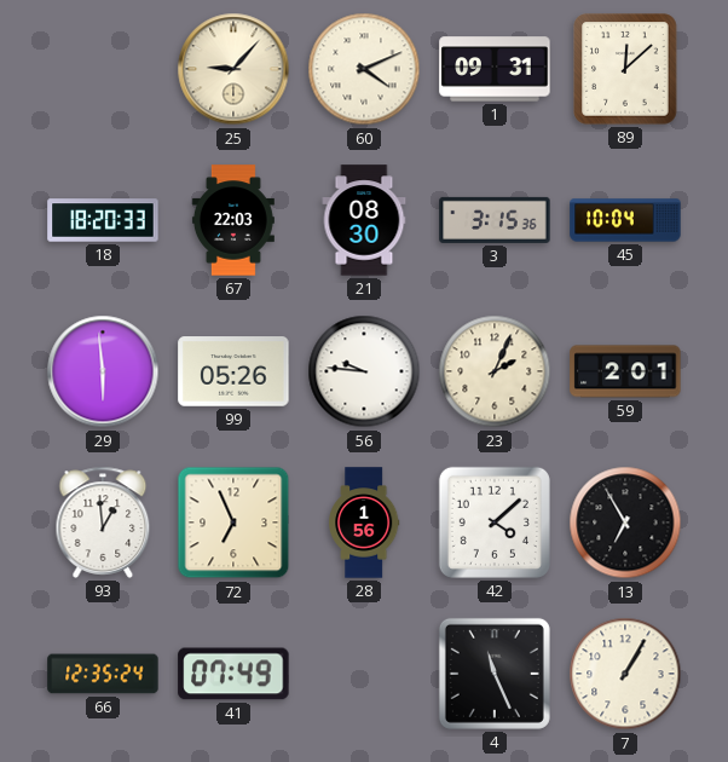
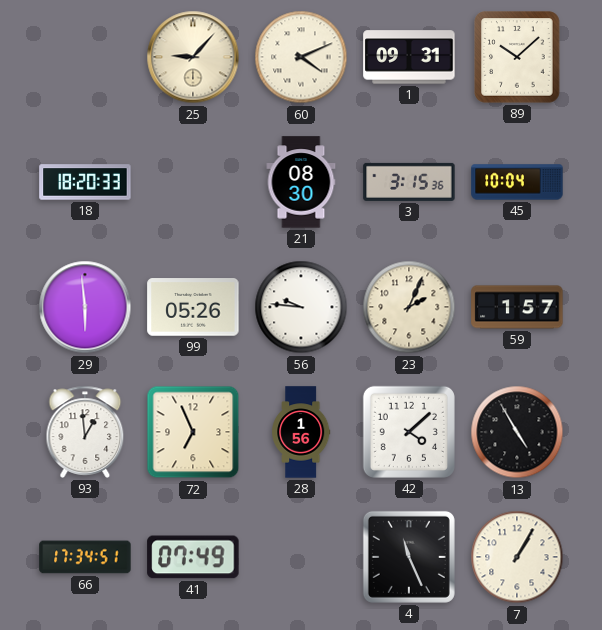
89: 12:08 -> 10:08
67: 22:03 -> none
59: 2:01 -> 1:57
13: 6:55 -> 4:55
66: 12:35 -> 17:34
